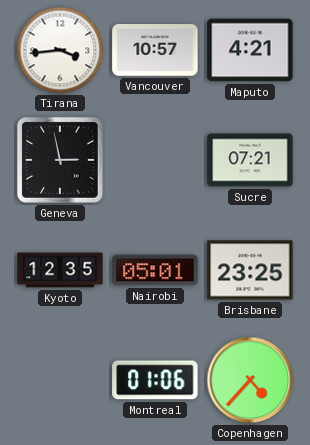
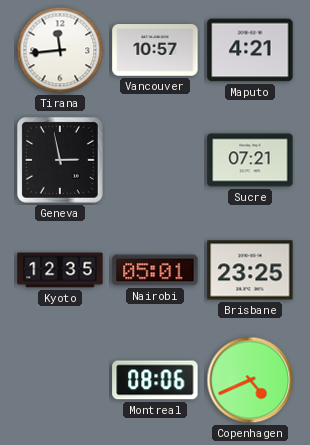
Tirana: 3:44 -> 11:44
Montreal: 01:06 -> 08:06
Copenhagen: 4:37 -> 4:41
